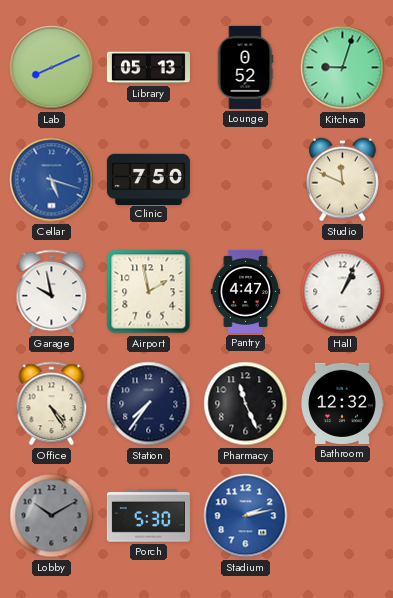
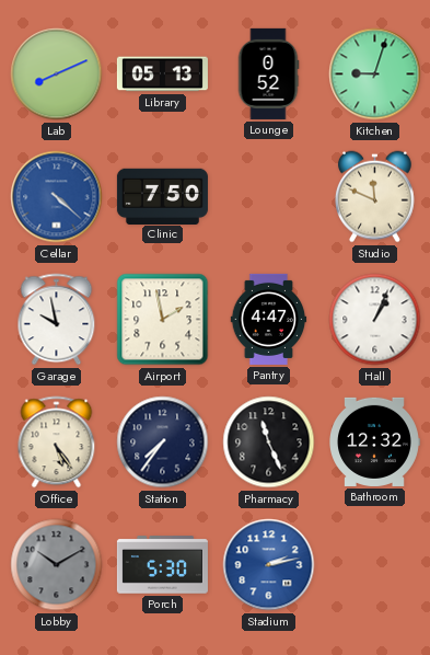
Cellar: 5:18 -> 4:22
Office: 4:24 -> 5:24
